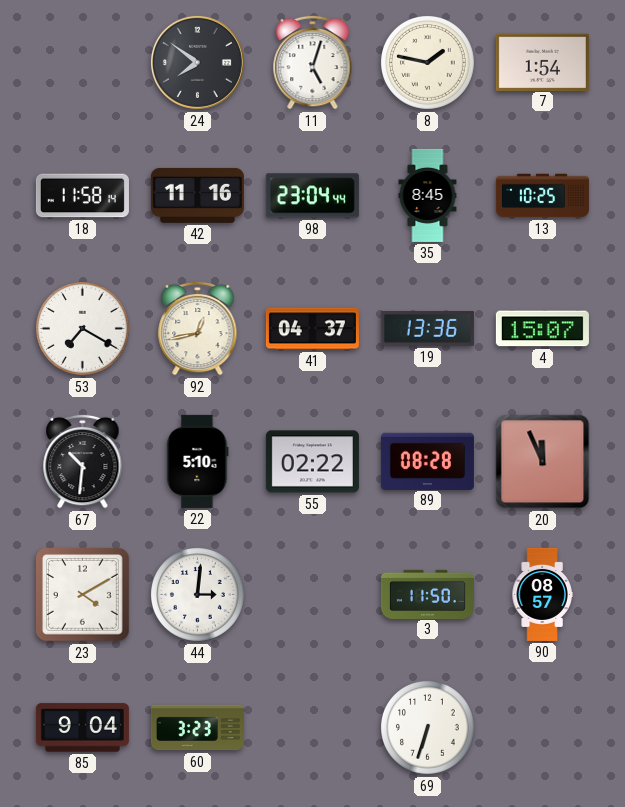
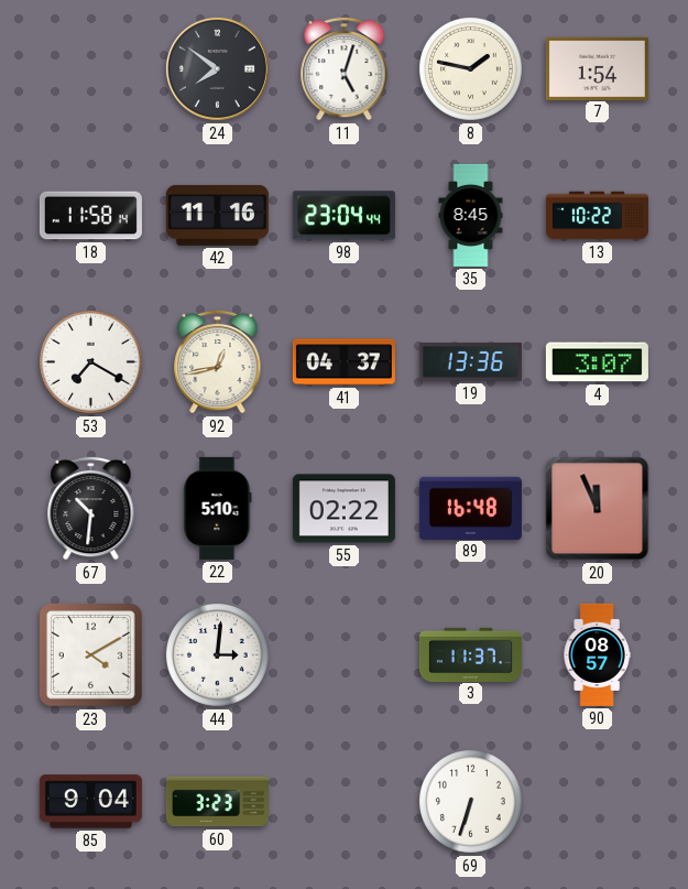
13: 10:25 -> 10:22
4: 15:07 -> 3:07
89: 08:28 -> 16:48
3: 11:50 -> 11:37
